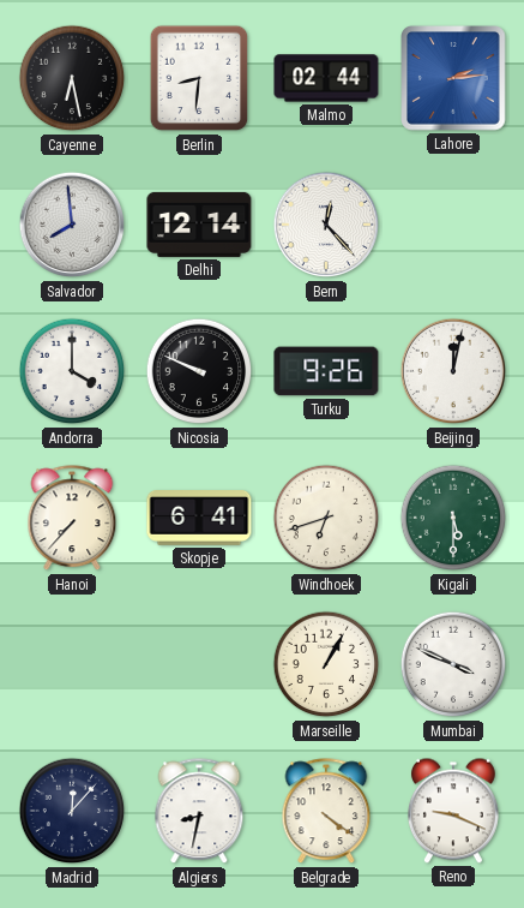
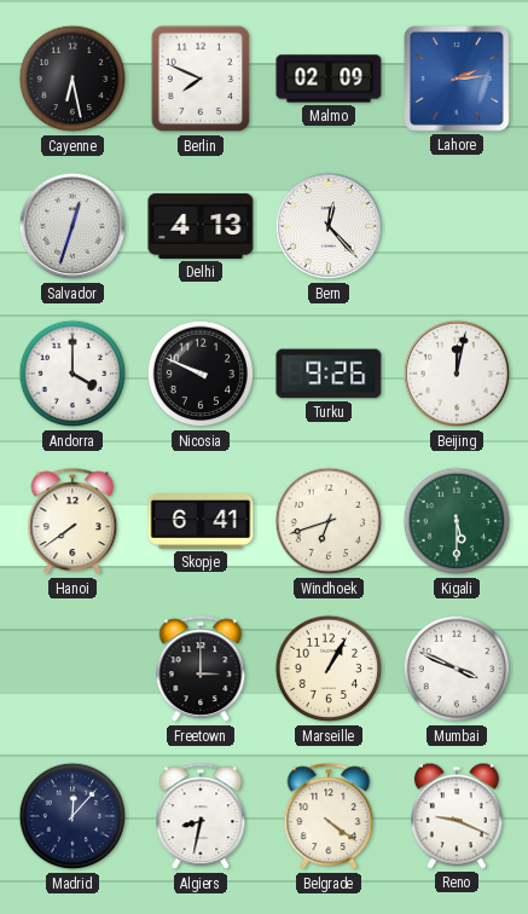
Berlin: 8:31 -> 7:49
Malmo: 02:44 -> 02:09
Salvador: 7:59 -> 12:33
Delhi: 12:14 -> 4:13
Hanoi: 7:37 -> 7:39
Freetown: none -> 3:00
